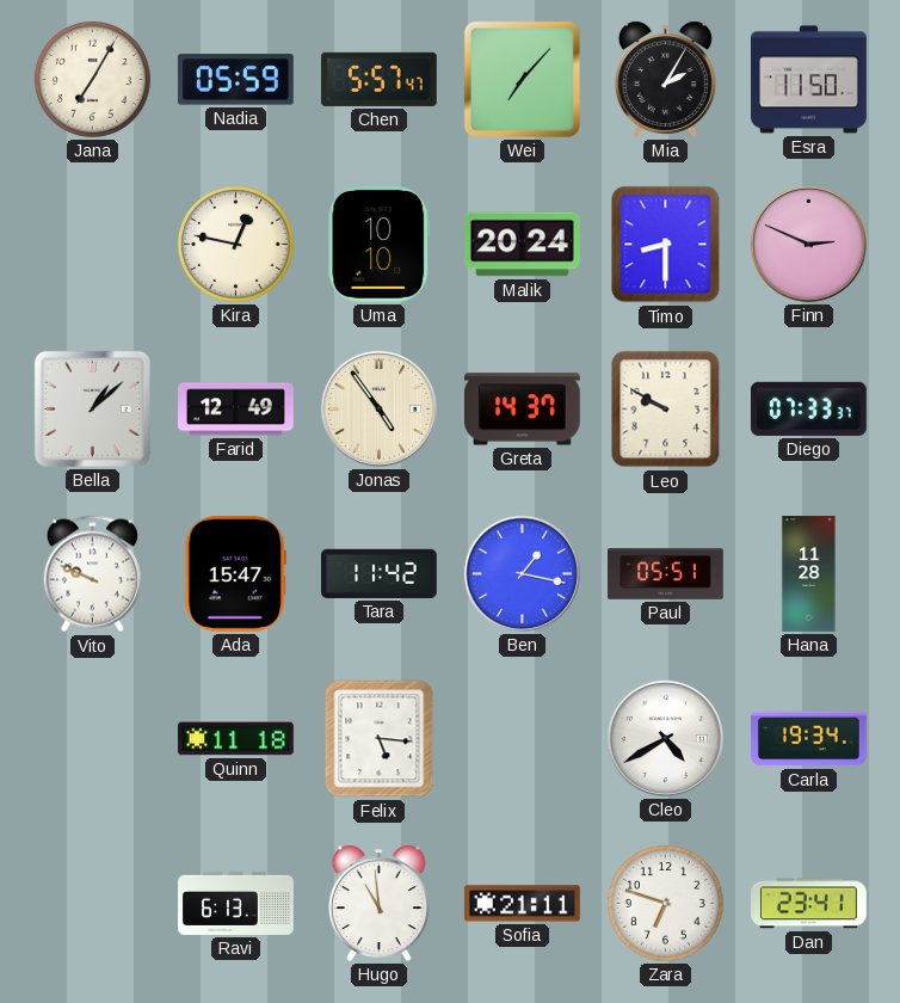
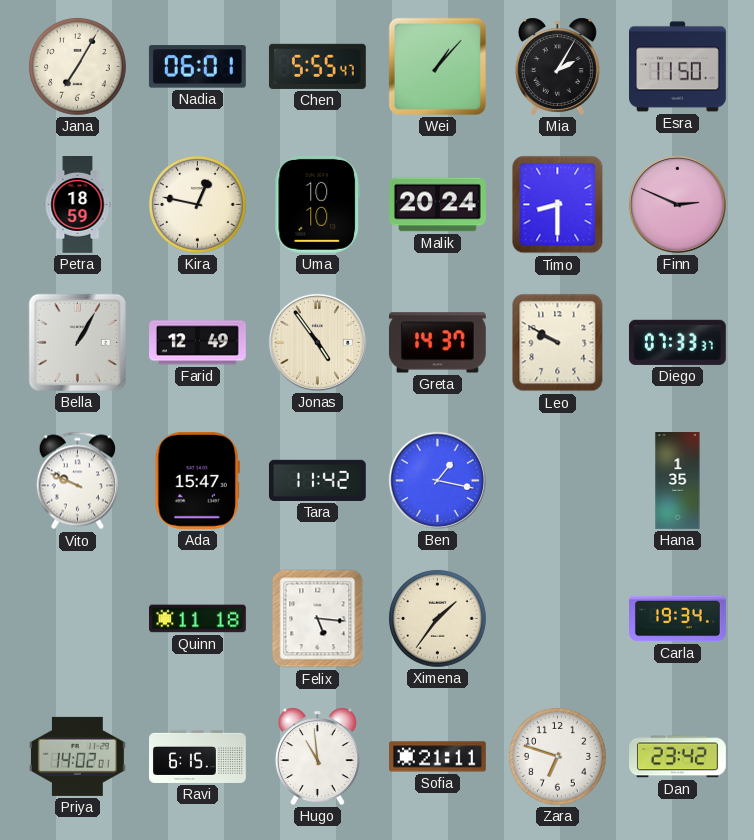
Nadia: 05:59 -> 06:01
Chen: 5:57 -> 5:55
Wei: 7:07 -> 1:07
Petra: none -> 18:59
Bella: 1:08 -> 1:05
Paul: 05:51 -> none
Hana: 11:28 -> 1:35
Ximena: none -> 1:36
Cleo: 4:40 -> none
Priya: none -> 14:02
Ravi: 6:13 -> 6:15
Dan: 23:41 -> 23:42
